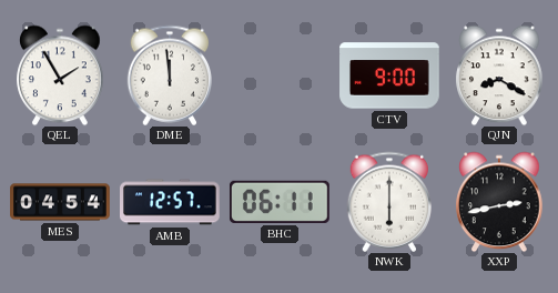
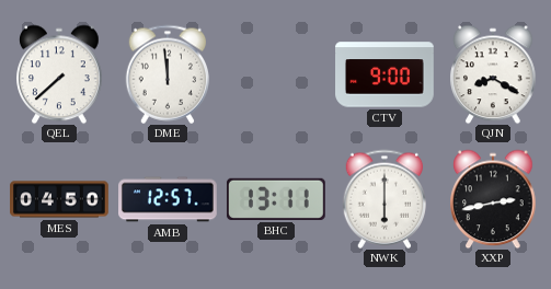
QEL: 1:55 -> 7:38
MES: 04:54 -> 04:50
BHC: 06:11 -> 13:11
